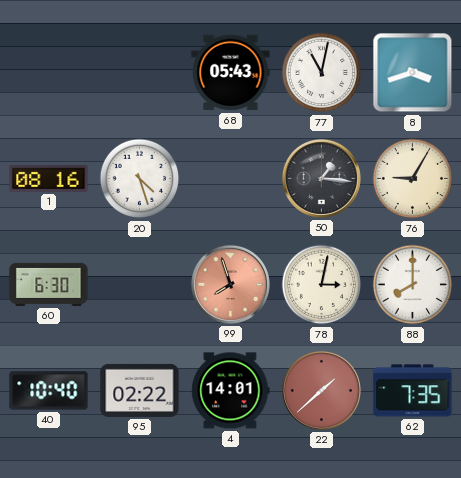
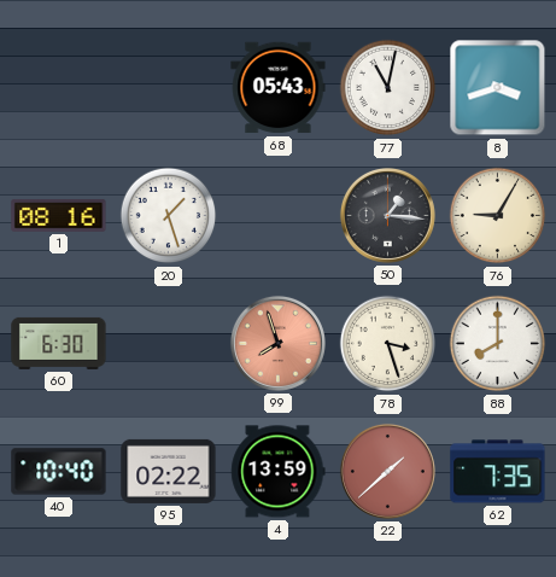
20: 4:27 -> 1:27
78: 3:02 -> 3:27
4: 14:01 -> 13:59
